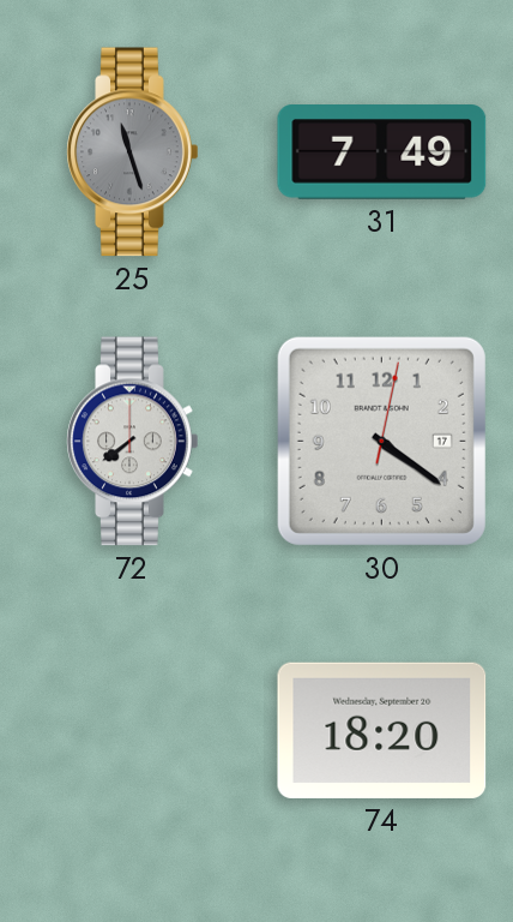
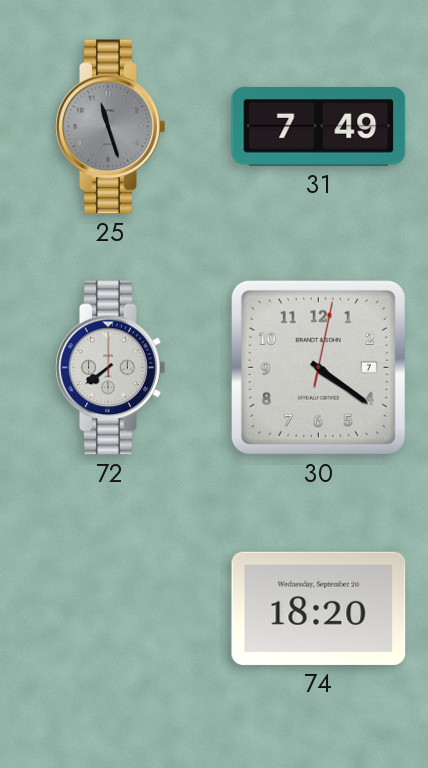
30 date: 17 -> 7
